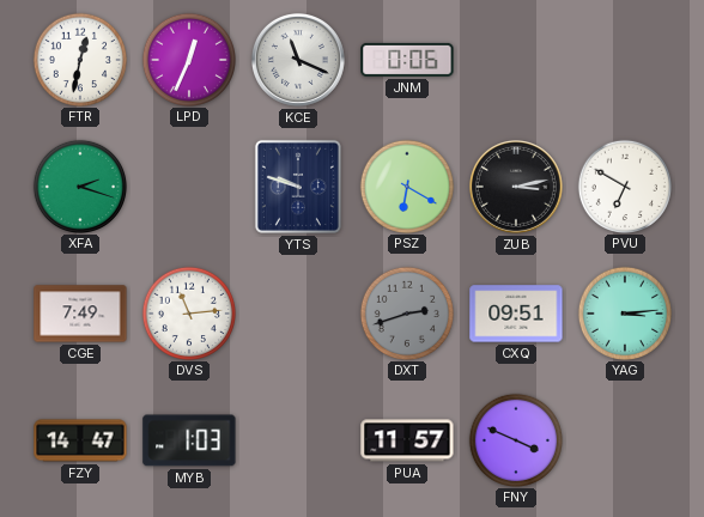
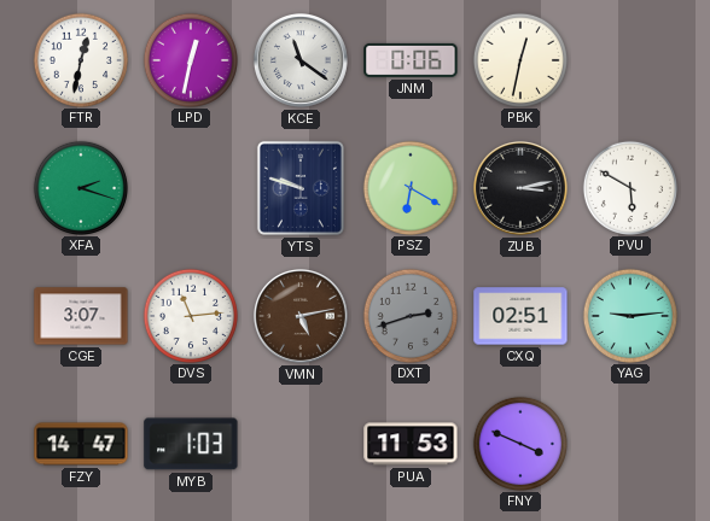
LPD: 12:34 -> 12:32
KCE: 11:19 -> 11:21
PBK: none -> 12:32
PVU: 6:50 -> 5:50
CGE: 7:49 -> 3:07
VMN: none -> 5:13
CXQ: 09:51 -> 02:51
YAG: 3:14 -> 9:14
PUA: 11:57 -> 11:53
